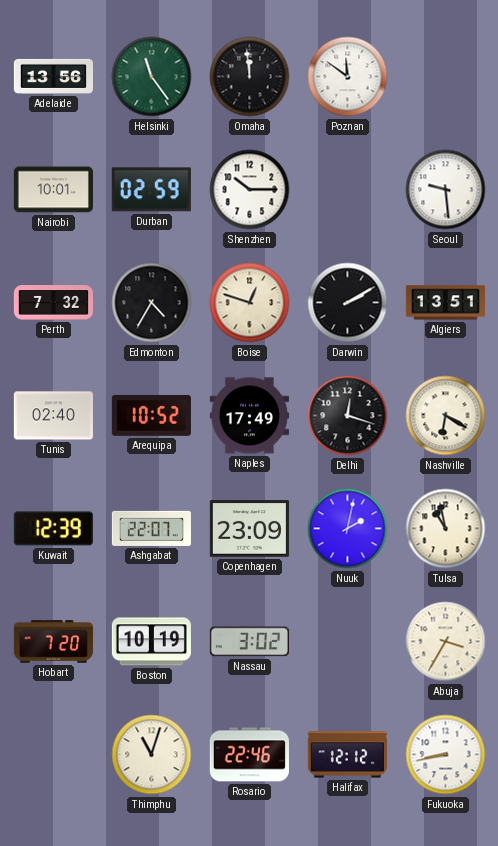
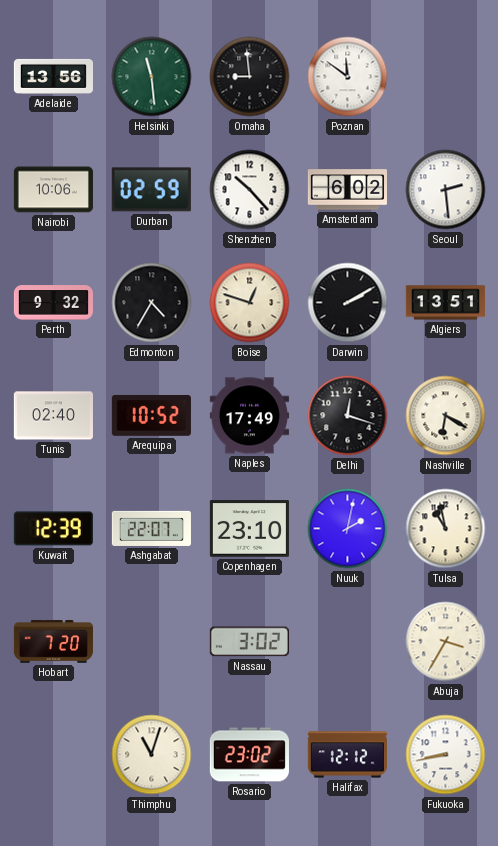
Helsinki: 11:24 -> 11:29
Omaha: 11:59 -> 8:59
Nairobi: 10:01 -> 10:06
Shenzhen: 10:15 -> 10:23
Amsterdam: none -> 6:02
Seoul: 9:29 -> 2:29
Perth: 7:32 -> 9:32
Copenhagen: 23:09 -> 23:10
Boston: 10:19 -> none
Rosario: 22:46 -> 23:02
